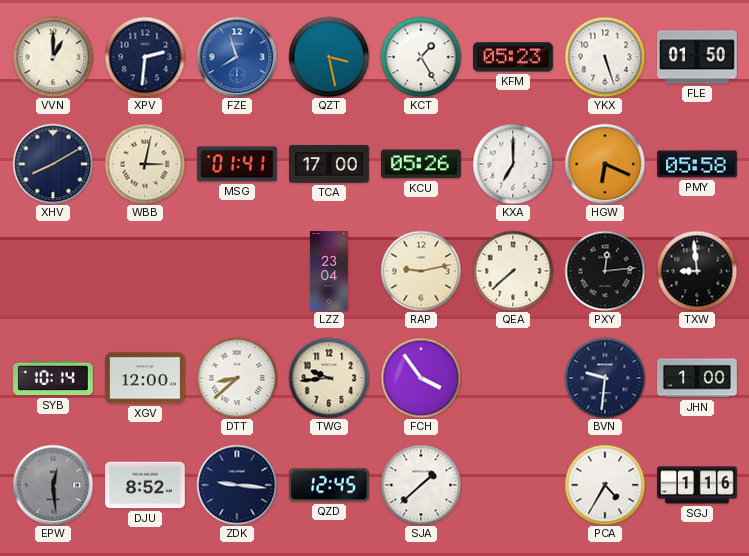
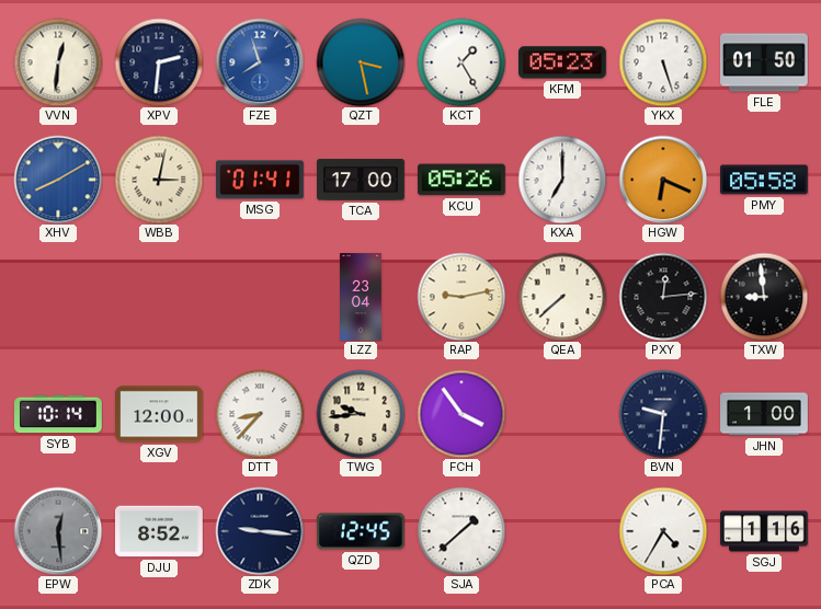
VVN: 1:00 -> 12:31
XHV dial: navy -> blue
DTT: 8:38 -> 8:37
